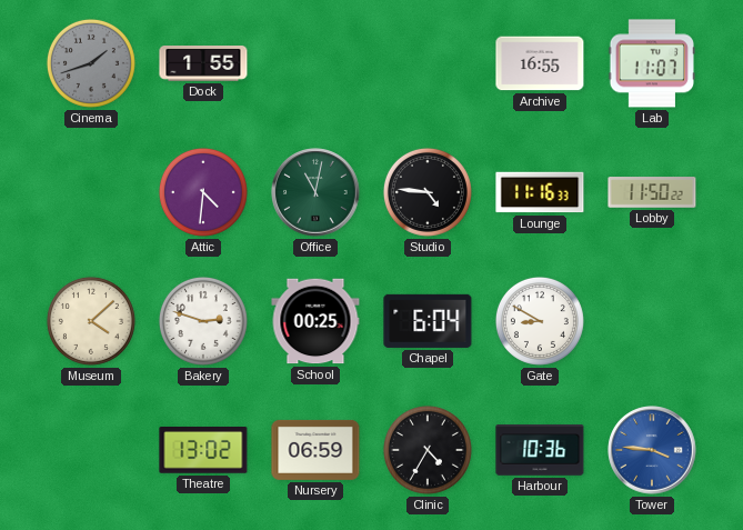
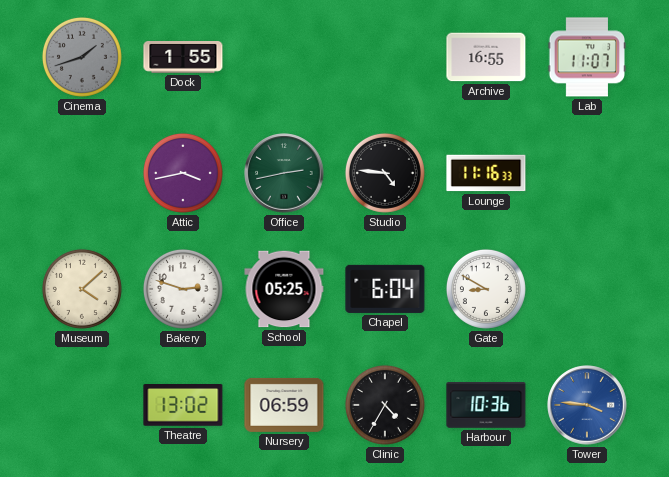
Attic: 4:31 -> 3:43
Office: 11:02 -> 2:43
Lobby: 11:50 -> none
School: 00:25 -> 05:25
